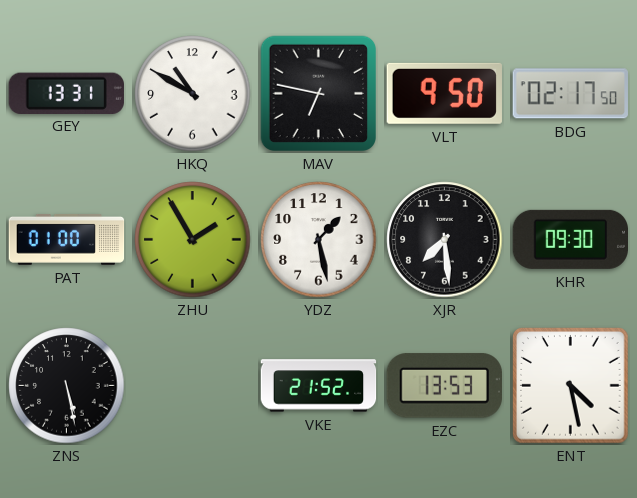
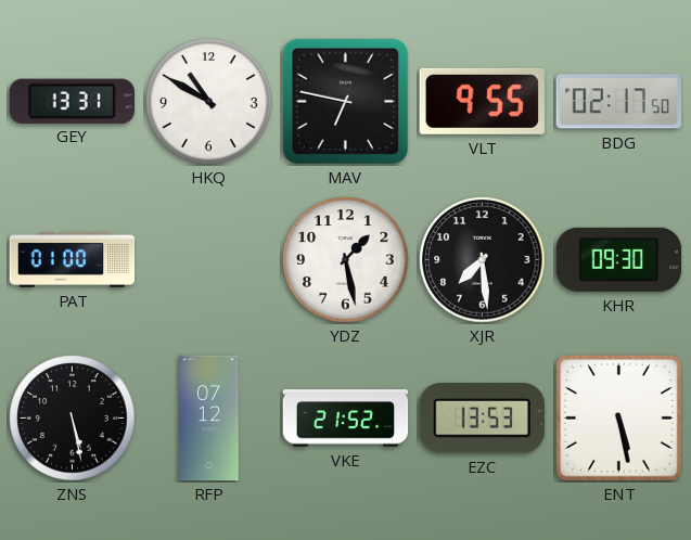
VLT: 9:50 -> 9:55
ZHU: 1:55 -> none
RFP: none -> 07:12
ENT: 4:28 -> 5:28
